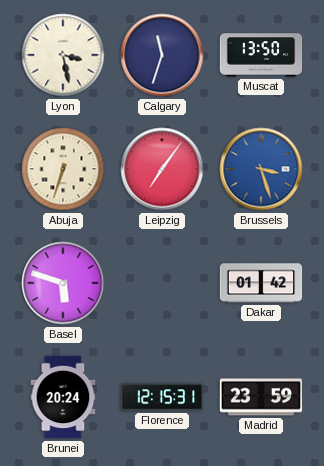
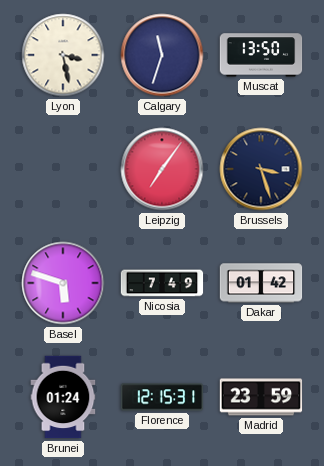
Abuja: 6:33 -> none
Brussels dial: blue -> navy
Nicosia: none -> 7:49
Brunei: 20:24 -> 01:24
